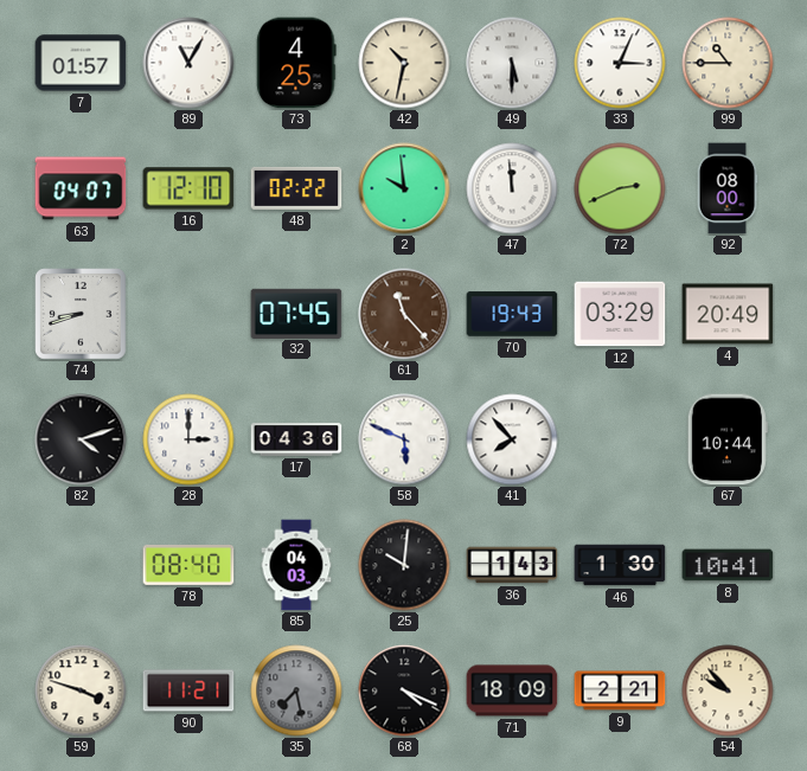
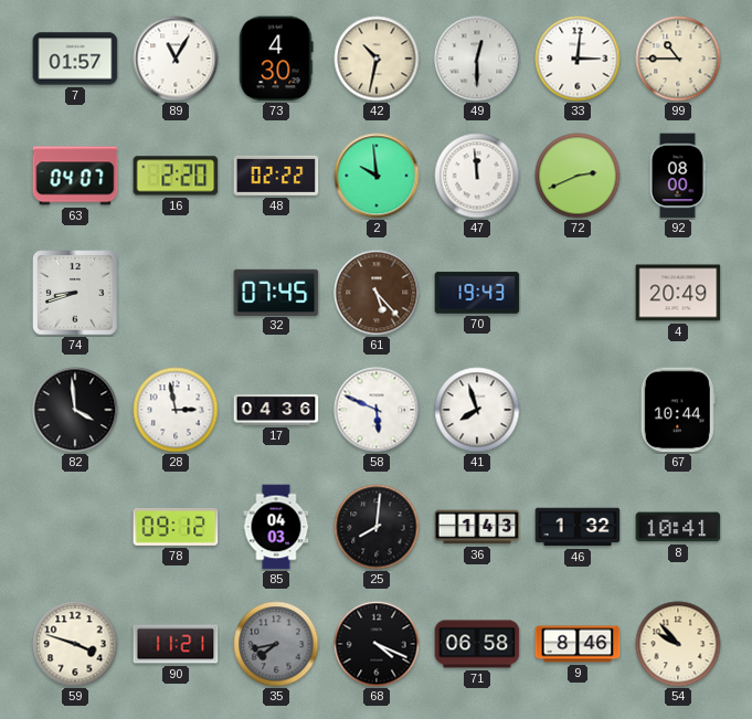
73: 4:25 -> 4:30
49: 5:30 -> 12:30
33: 3:04 -> 3:01
16: 12:10 -> 2:20
61: 11:23 -> 5:23
12: 03:29 -> none
82: 4:12 -> 3:59
28: 3:00 -> 2:58
41: 7:53 -> 7:57
78: 08:40 -> 09:12
25: 10:01 -> 8:01
46: 1:30 -> 1:32
35: 7:28 -> 7:43
71: 18:09 -> 06:58
9: 2:21 -> 8:46
